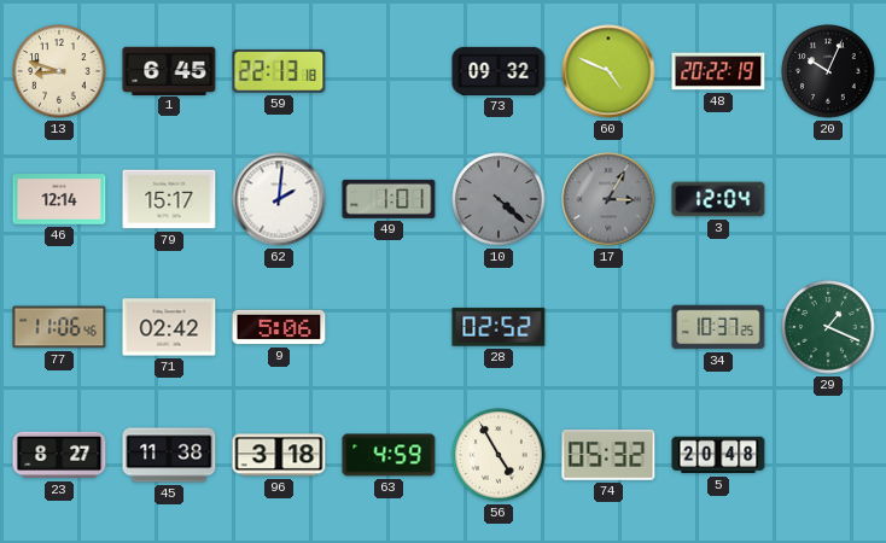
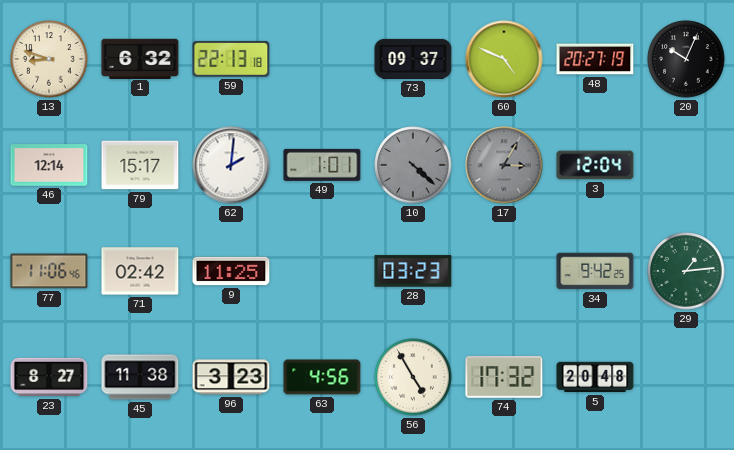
1: 6:45 -> 6:32
73: 09:32 -> 09:37
48: 20:22 -> 20:27
9: 5:06 -> 11:25
28: 02:52 -> 03:23
34: 10:37 -> 9:42
29: 1:19 -> 1:14
96: 3:18 -> 3:23
63: 4:59 -> 4:56
74: 05:32 -> 17:32
